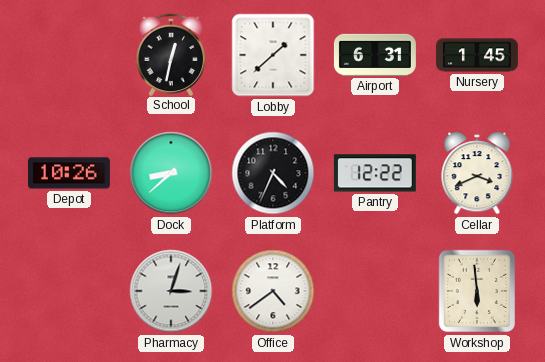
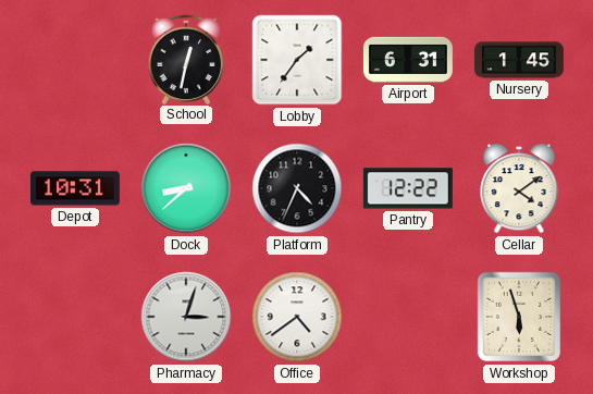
Lobby: 1:38 -> 1:36
Depot: 10:26 -> 10:31
Cellar: 3:41 -> 4:09
Workshop: 5:59 -> 5:57
